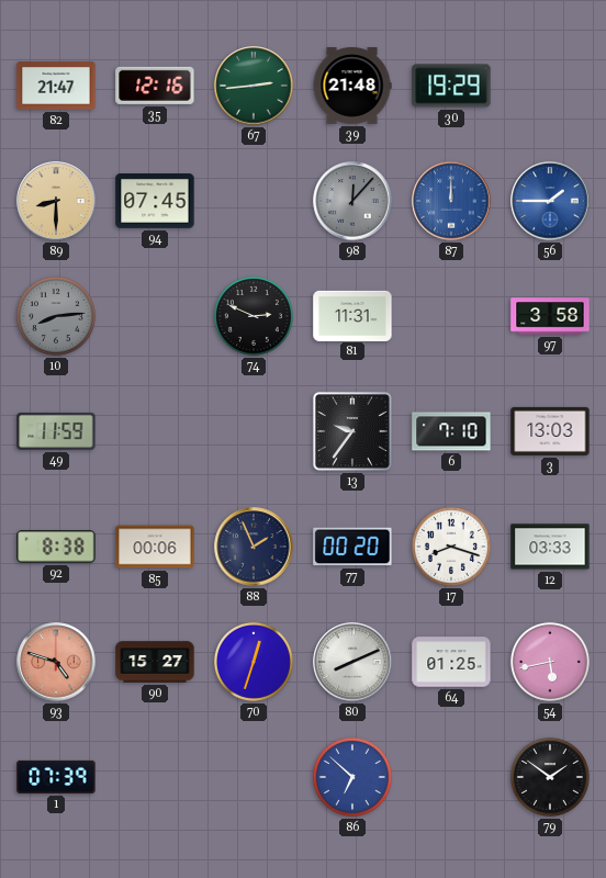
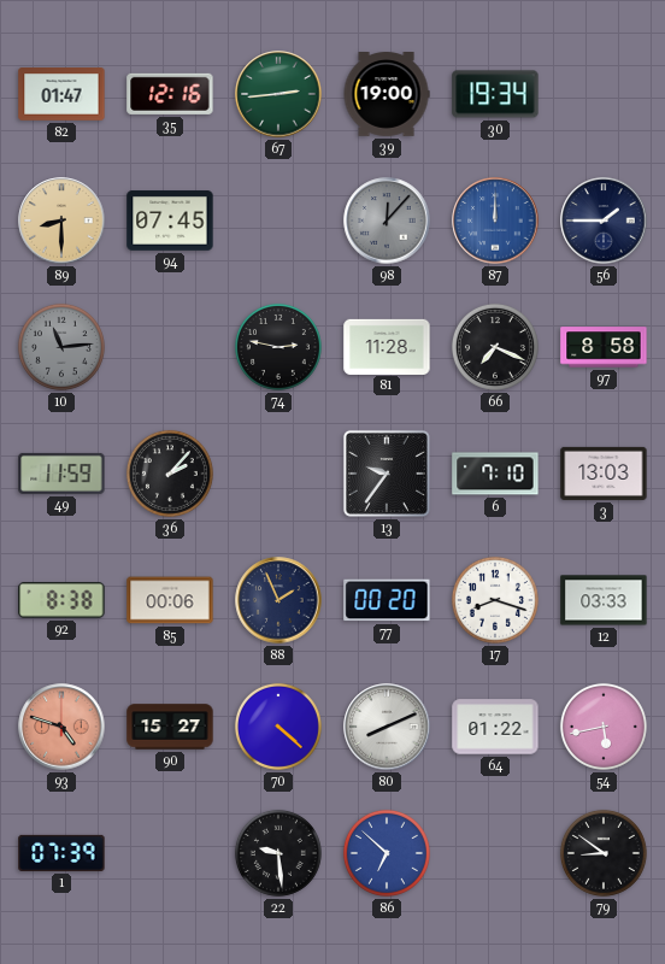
82: 21:47 -> 01:47
39: 21:48 -> 19:00
30: 19:29 -> 19:34
56 dial: blue -> navy
10: 8:14 -> 11:14
74: 2:49 -> 2:47
81: 11:31 -> 11:28
66: none -> 7:19
97: 3:58 -> 8:58
36: none -> 2:07
70: 12:33 -> 4:22
64: 01:25 -> 01:22
22: none -> 9:29
79: 1:51 -> 8:51
